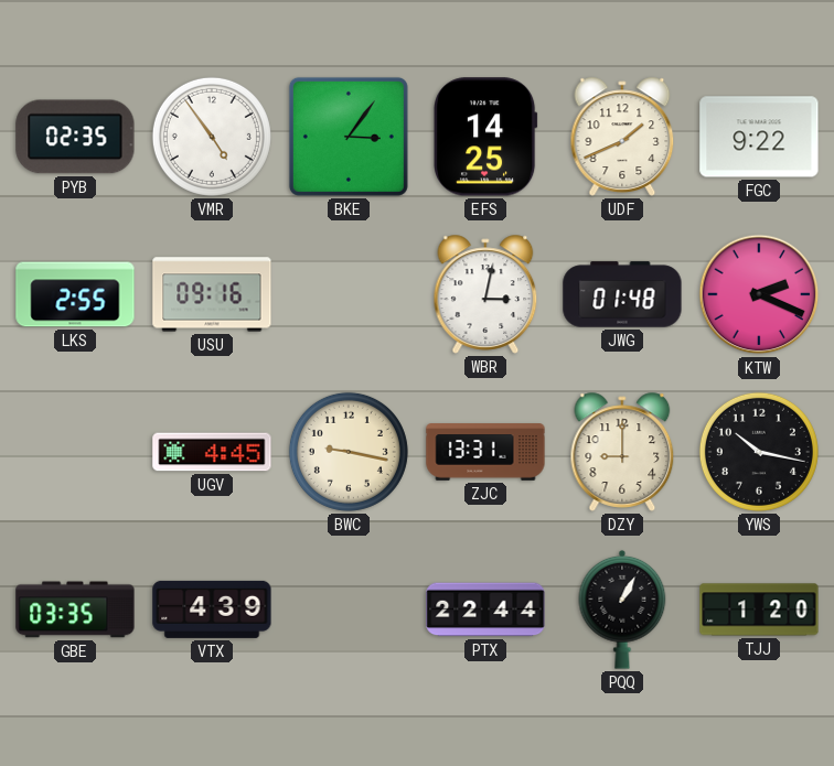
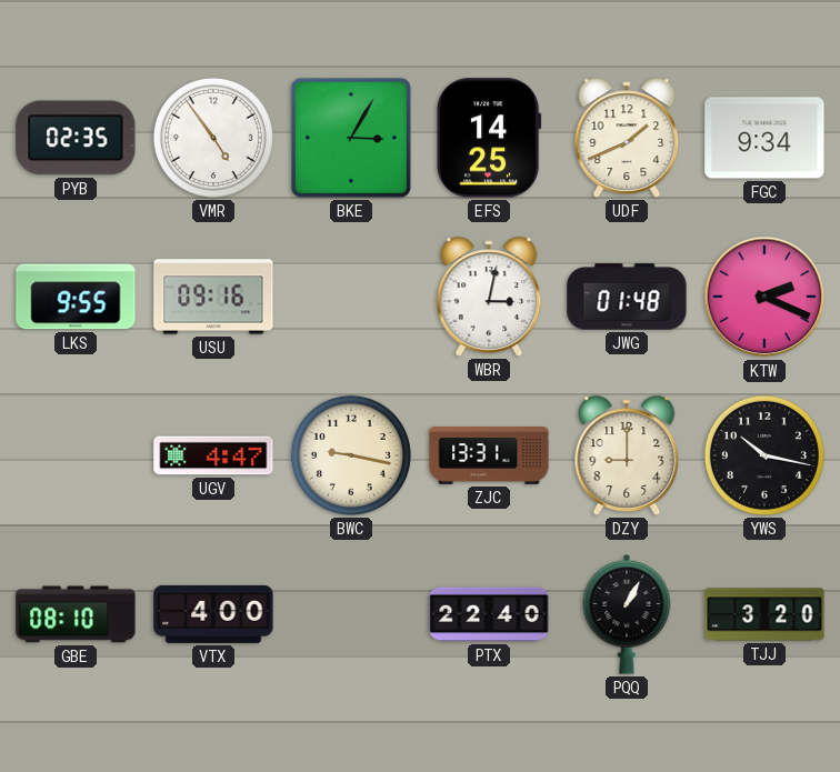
BKE: 3:06 -> 3:05
FGC: 9:22 -> 9:34
LKS: 2:55 -> 9:55
UGV: 4:45 -> 4:47
GBE: 03:35 -> 08:10
VTX: 4:39 -> 4:00
PTX: 22:44 -> 22:40
TJJ: 1:20 -> 3:20
